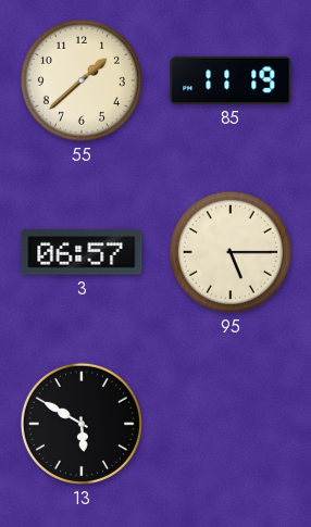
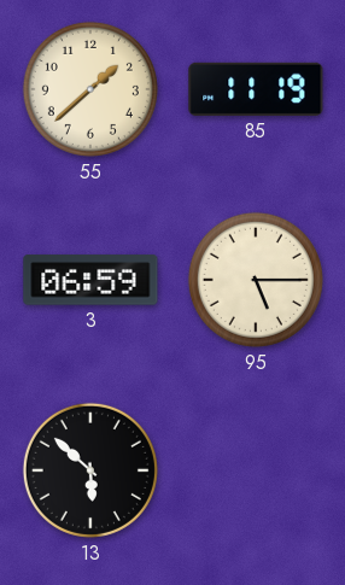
3: 06:57 -> 06:59
13: 5:50 -> 5:52
